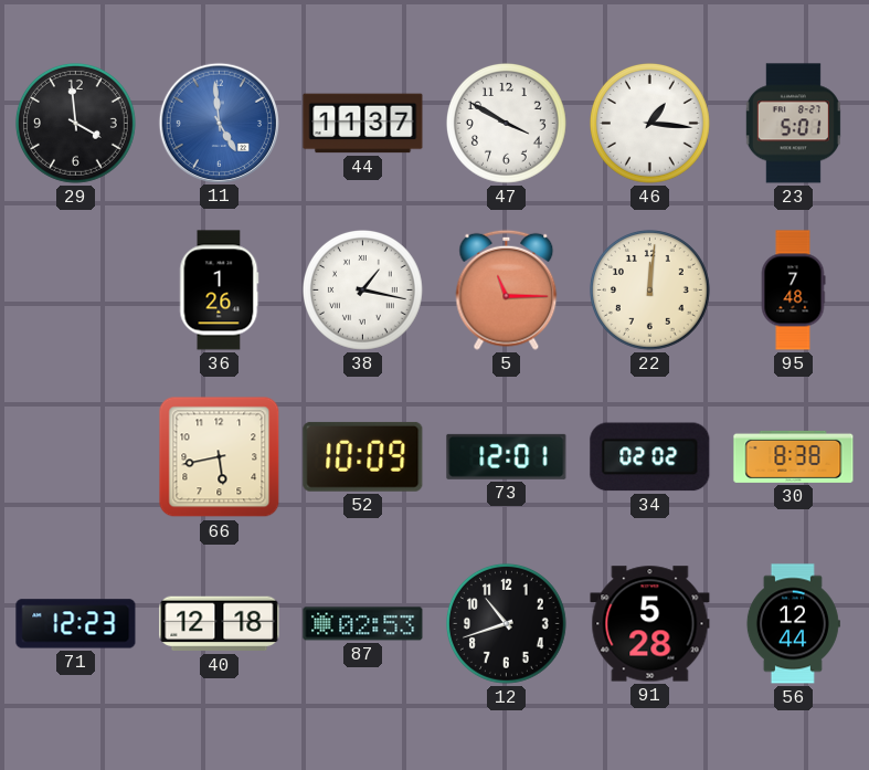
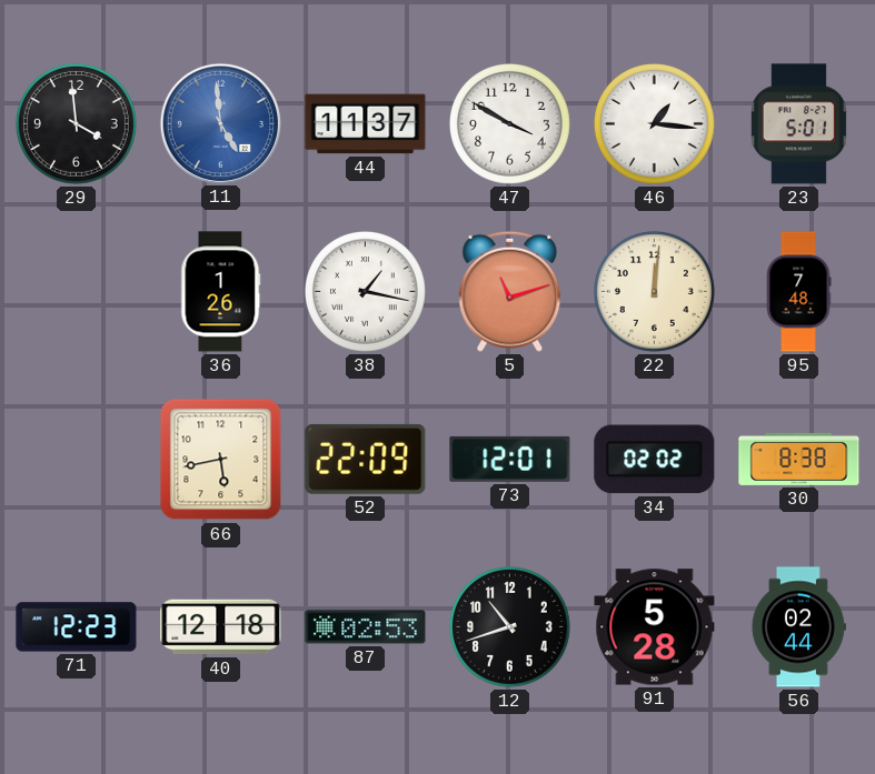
5: 11:15 -> 11:12
52: 10:09 -> 22:09
56: 12:44 -> 02:44
